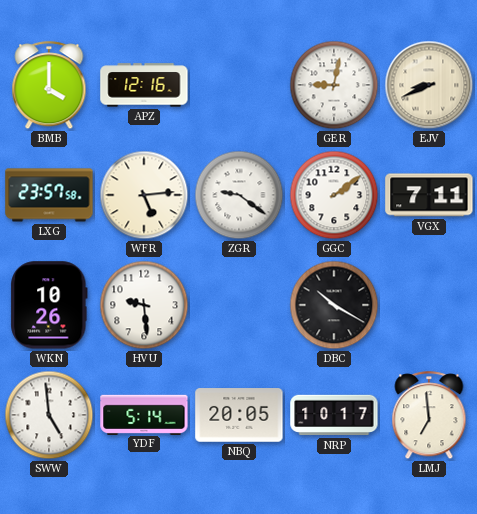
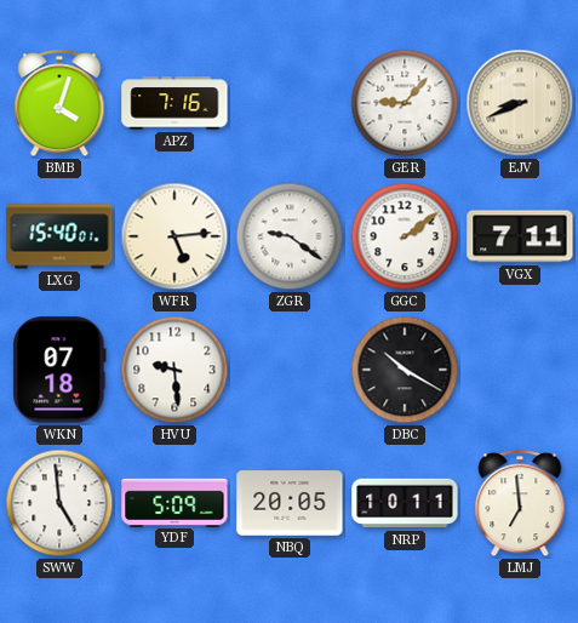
BMB: 4:00 -> 4:03
APZ: 12:16 -> 7:16
GER: 9:02 -> 9:07
LXG: 23:57 -> 15:40
WKN: 10:26 -> 07:18
YDF: 5:14 -> 5:09
NRP: 10:17 -> 10:11
